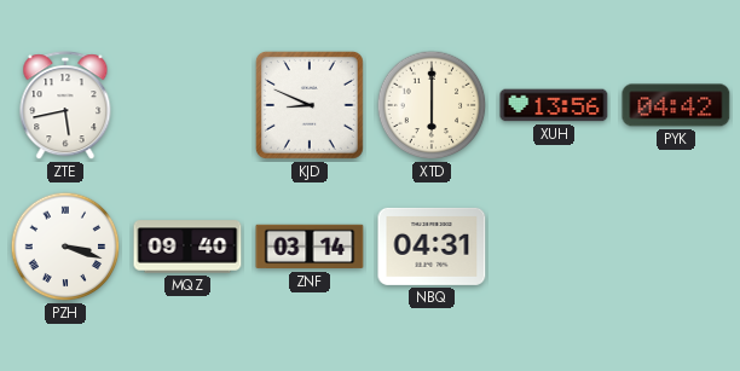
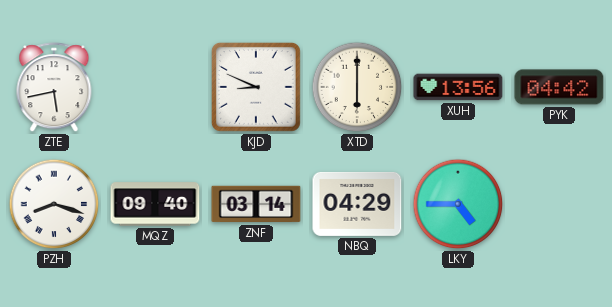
PZH: 3:18 -> 8:18
NBQ: 04:31 -> 04:29
LKY: none -> 4:45
